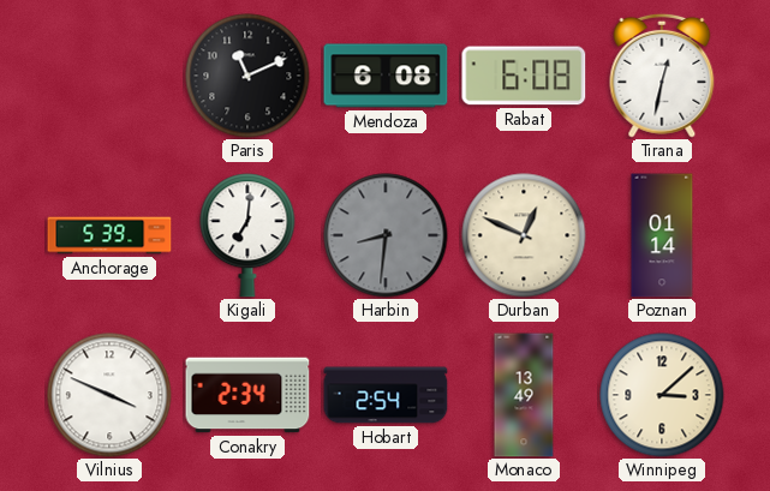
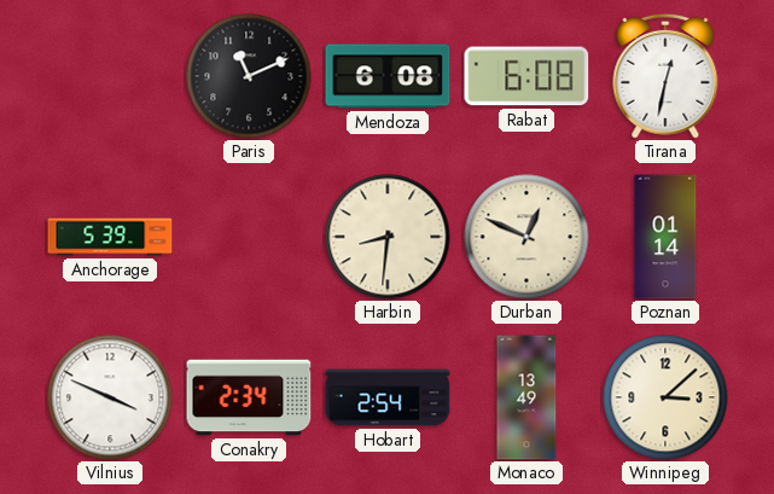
Kigali: 7:01 -> none
Harbin dial: grey -> cream
